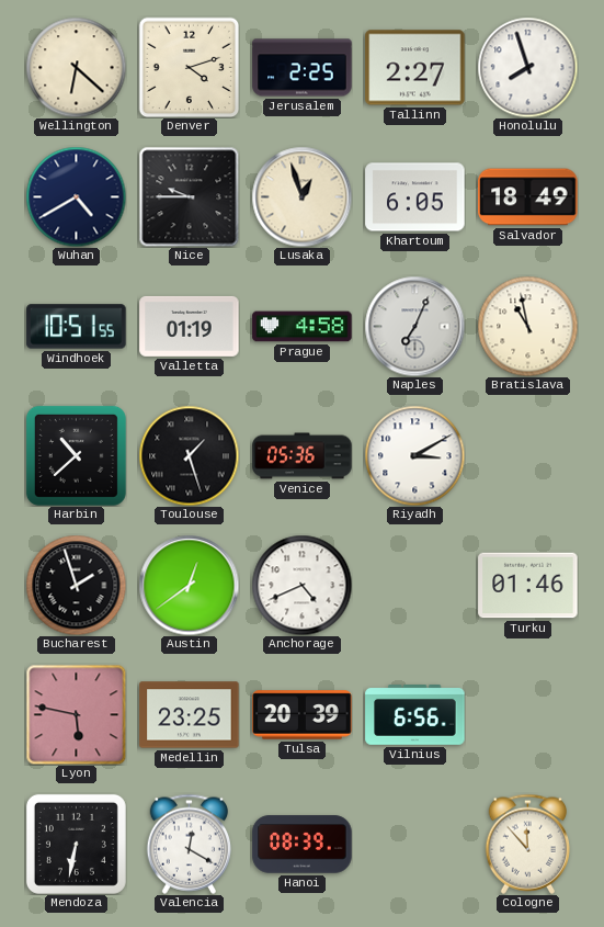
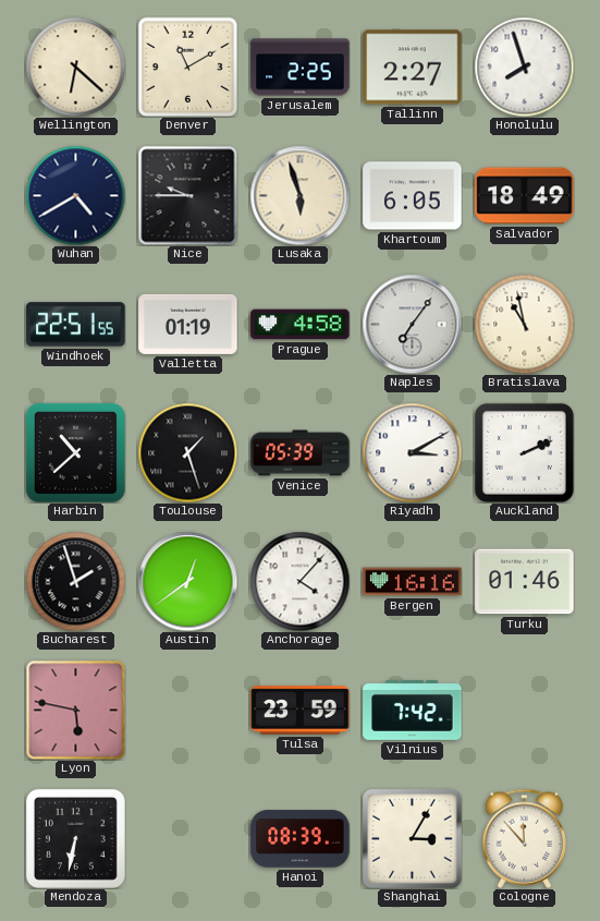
Denver: 4:12 -> 11:10
Lusaka: 12:57 -> 5:57
Windhoek: 10:51 -> 22:51
Naples: 7:04 -> 7:06
Venice: 05:36 -> 05:39
Auckland: none -> 2:11
Anchorage: 4:41 -> 4:07
Bergen: none -> 16:16
Medellin: 23:25 -> none
Tulsa: 20:39 -> 23:59
Vilnius: 6:56 -> 7:42
Valencia: 12:20 -> none
Shanghai: none -> 3:05
